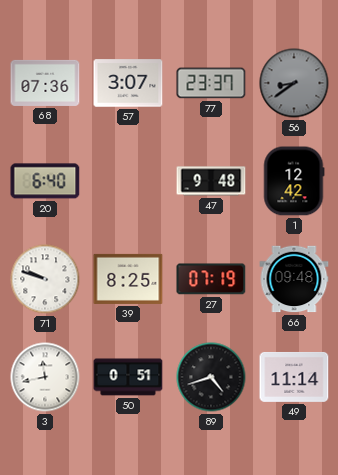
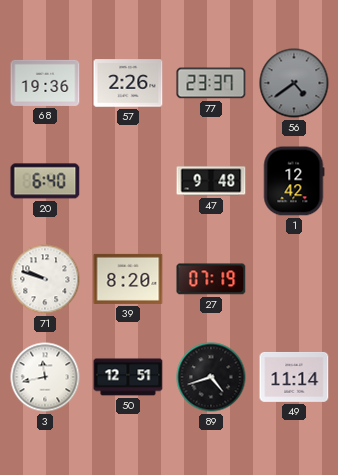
68: 07:36 -> 19:36
57: 3:07 -> 2:26
56: 8:39 -> 4:39
39: 8:25 -> 8:20
66: 09:48 -> none
50: 0:51 -> 12:51
